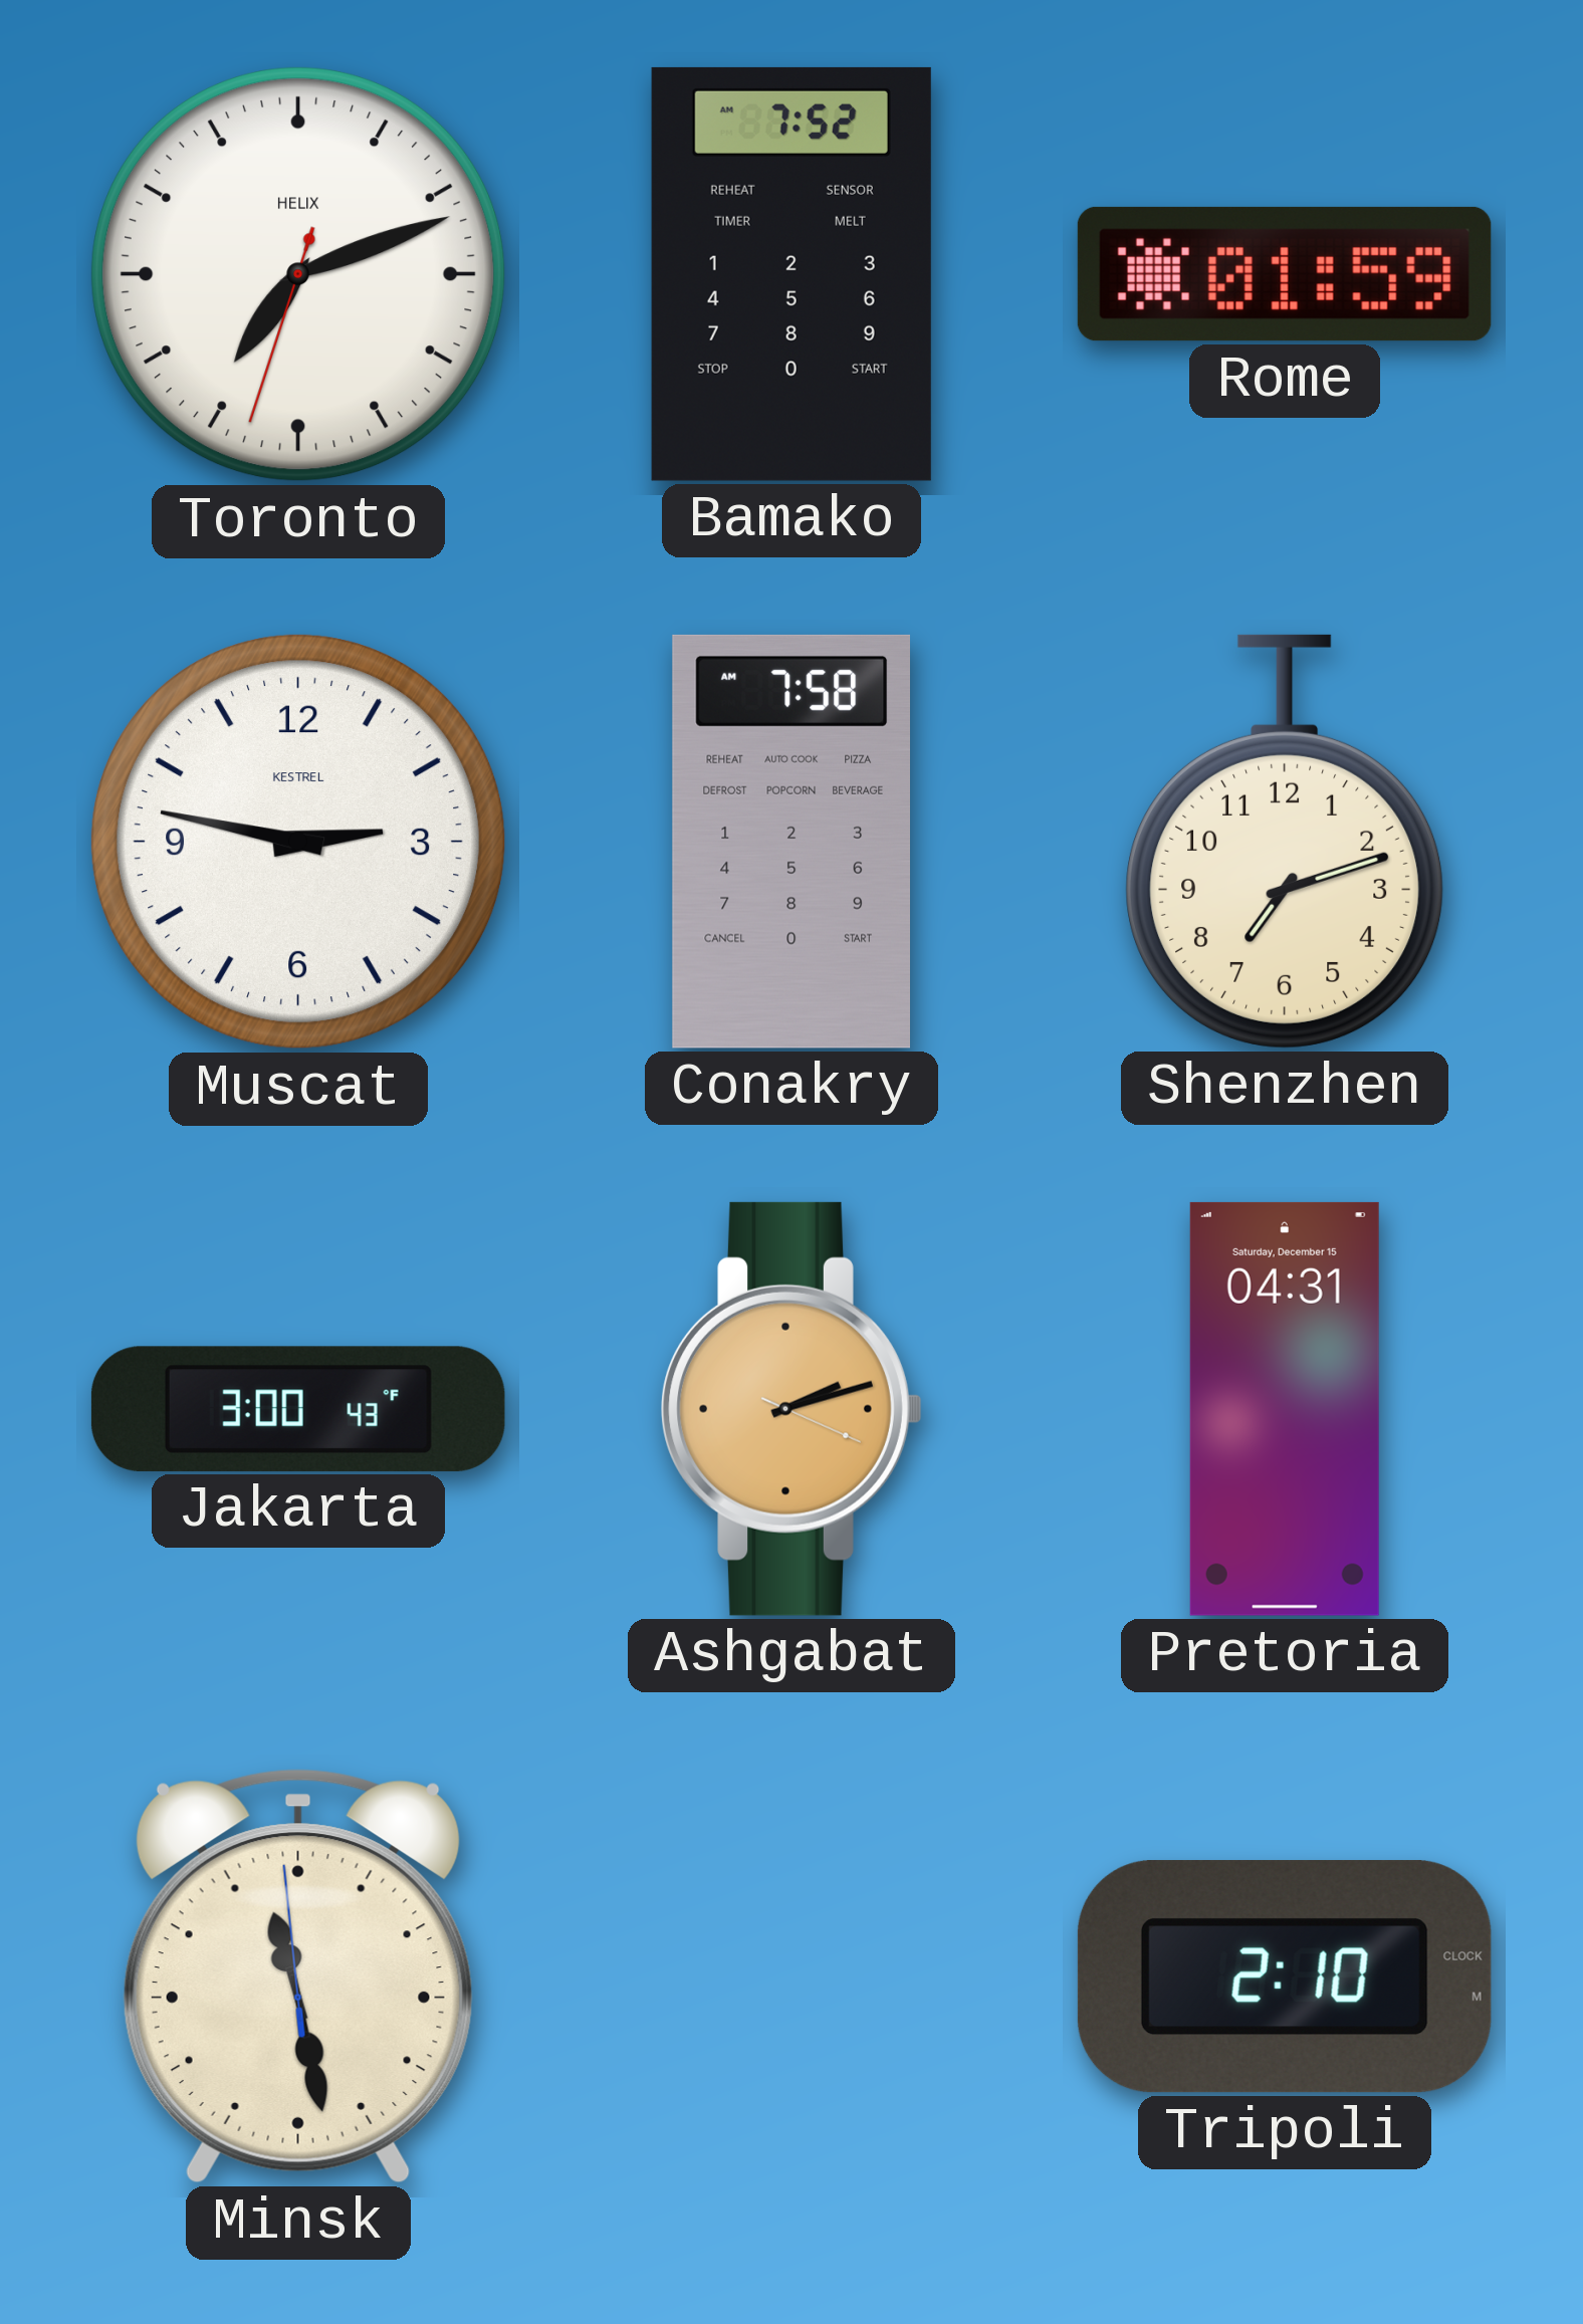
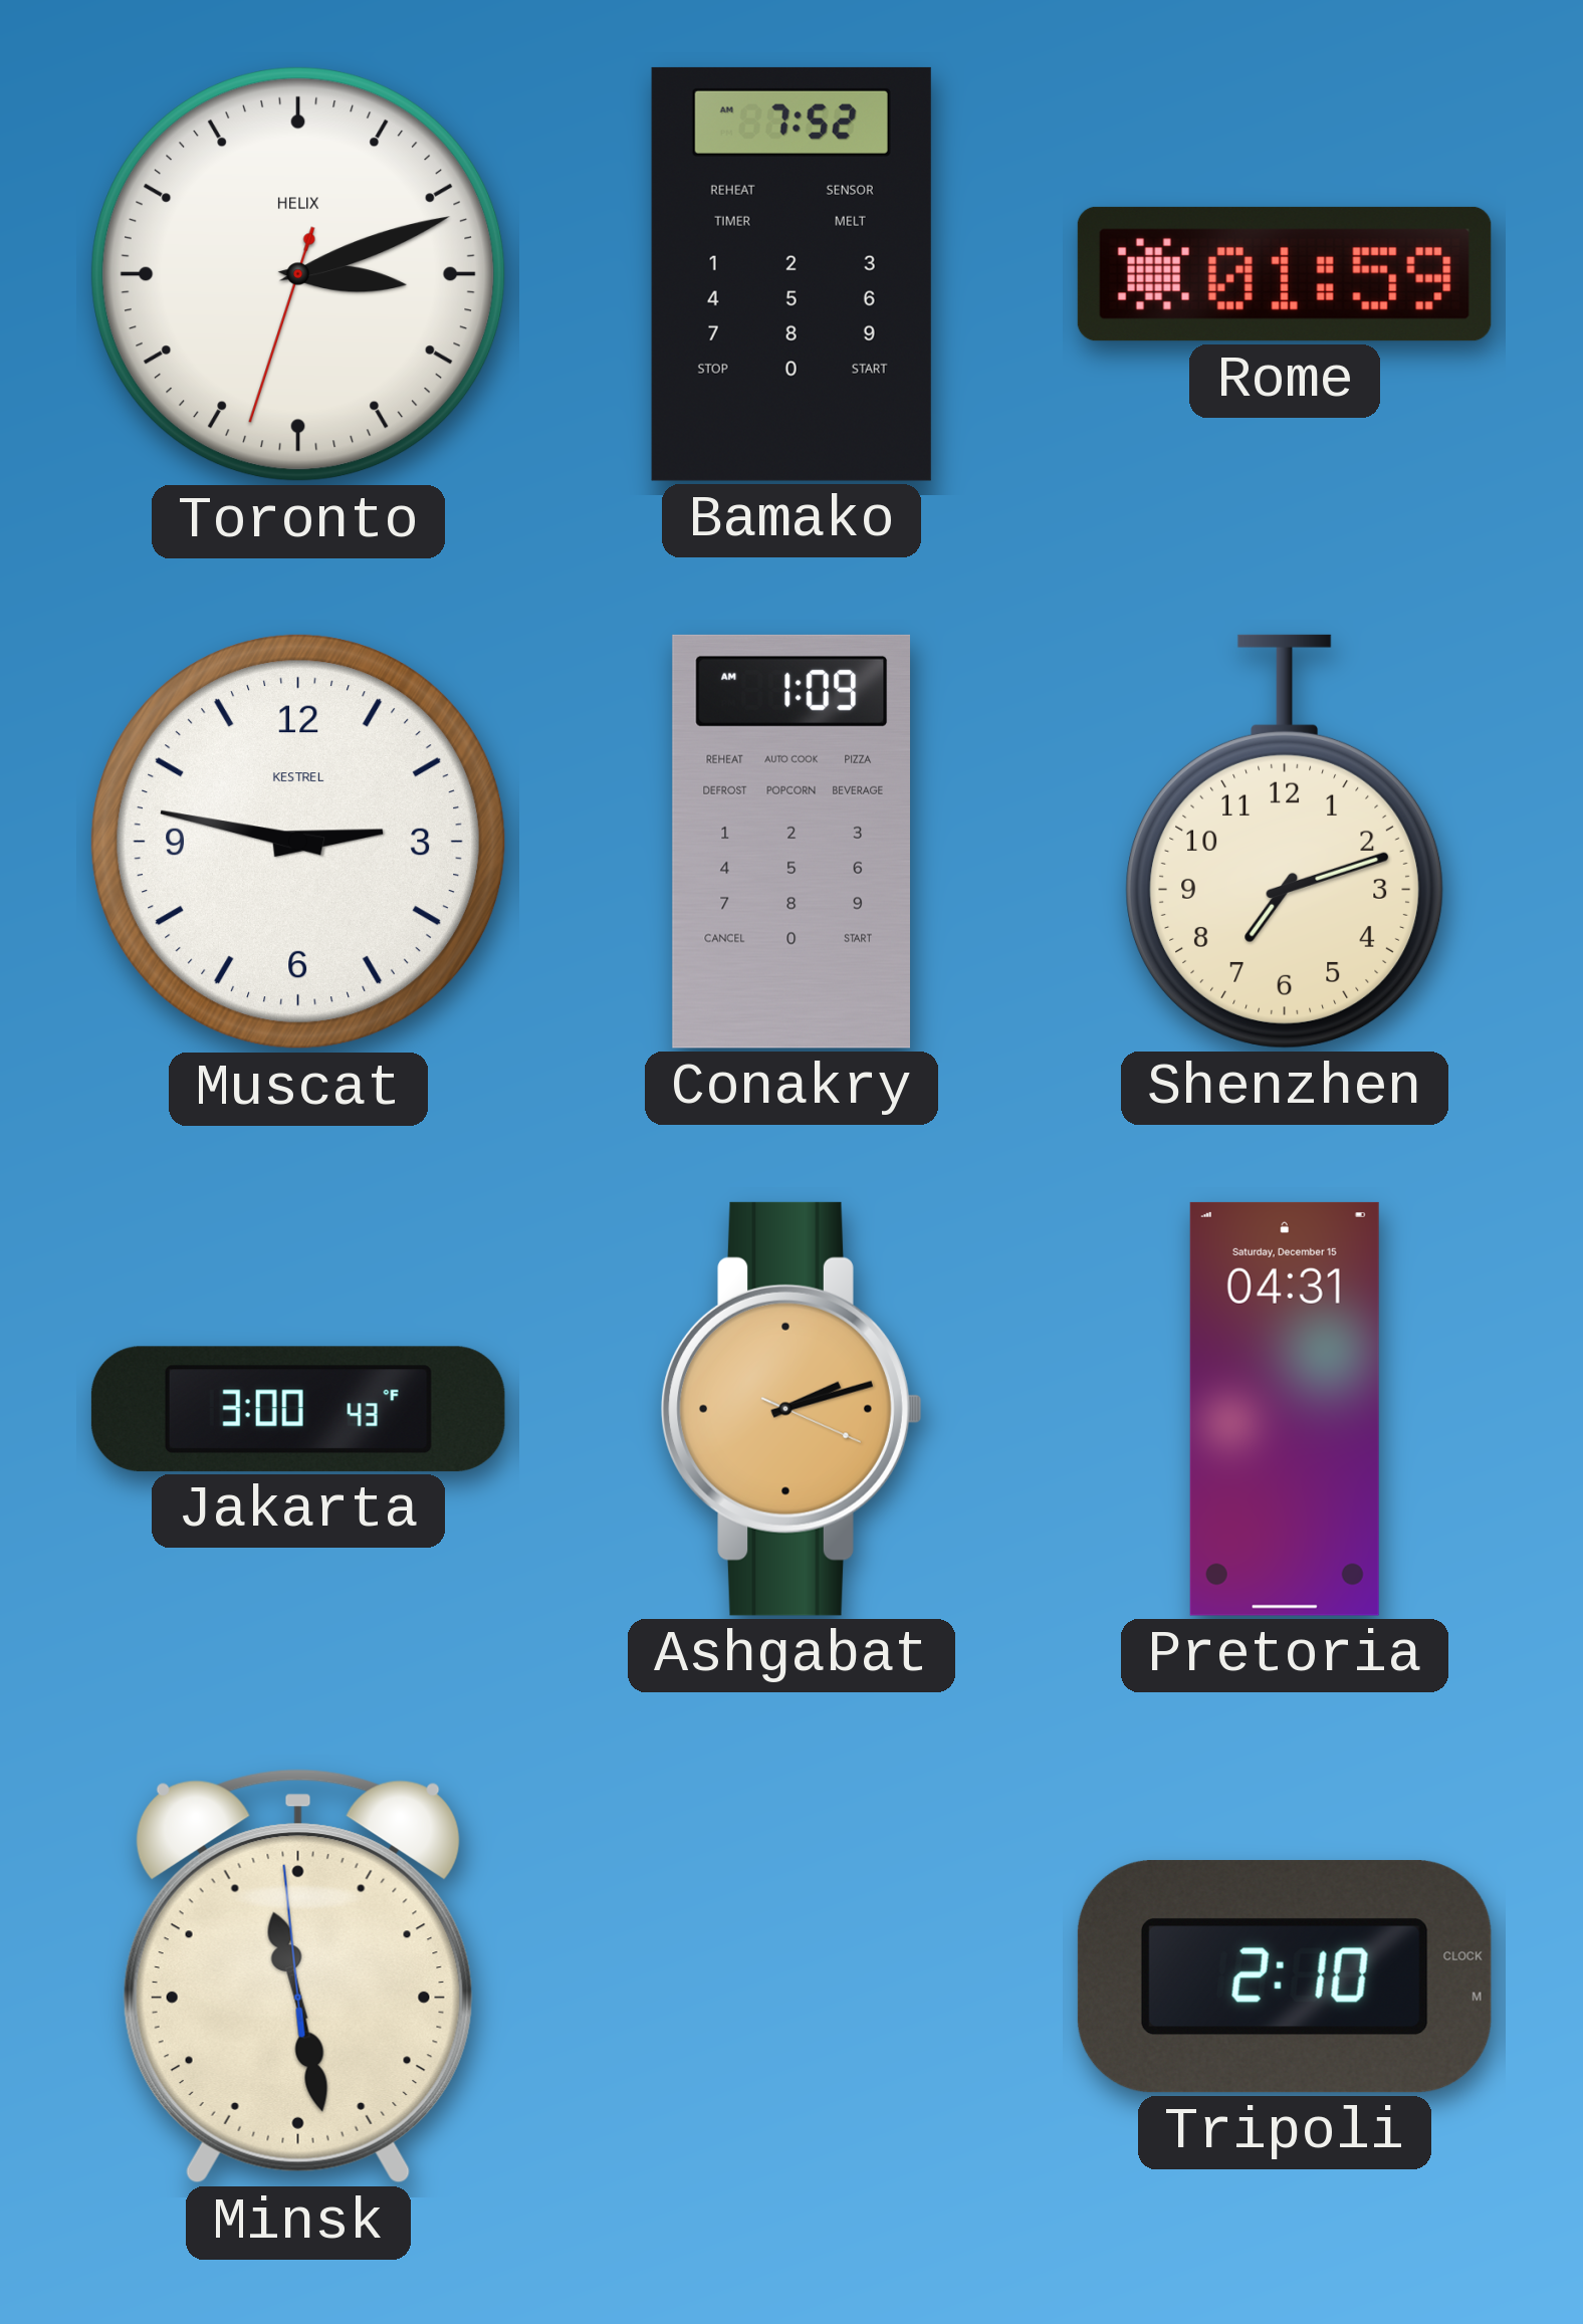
Toronto: 7:11 -> 3:11
Conakry: 7:58 -> 1:09
